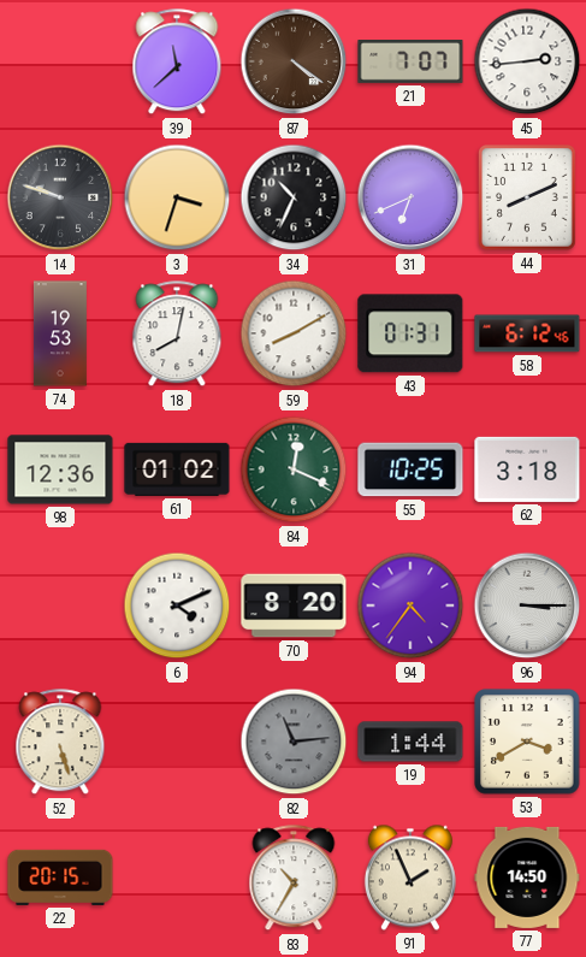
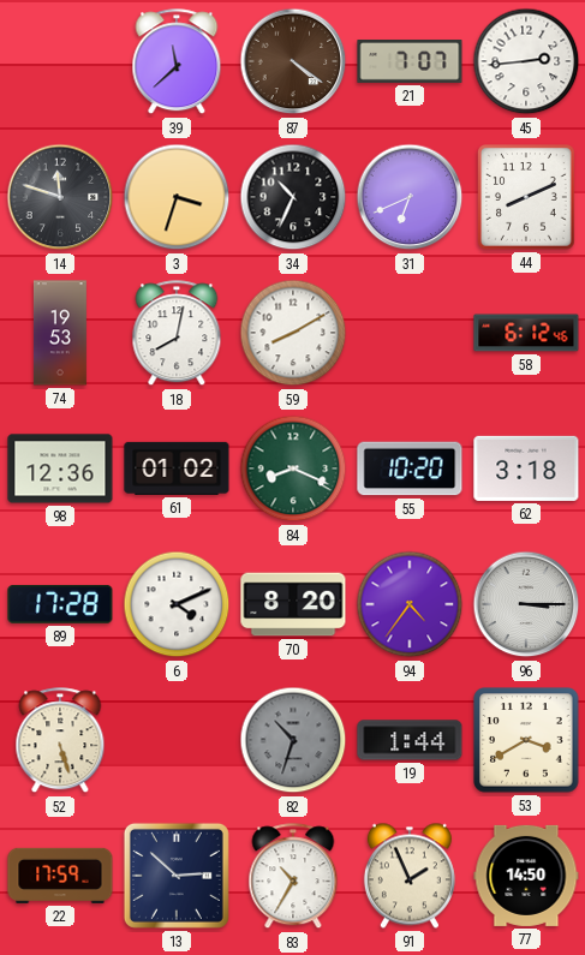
14: 9:48 -> 11:48
43: 01:31 -> none
84: 12:19 -> 8:19
55: 10:25 -> 10:20
89: none -> 17:28
82: 11:14 -> 10:33
22: 20:15 -> 17:59
13: none -> 2:52
